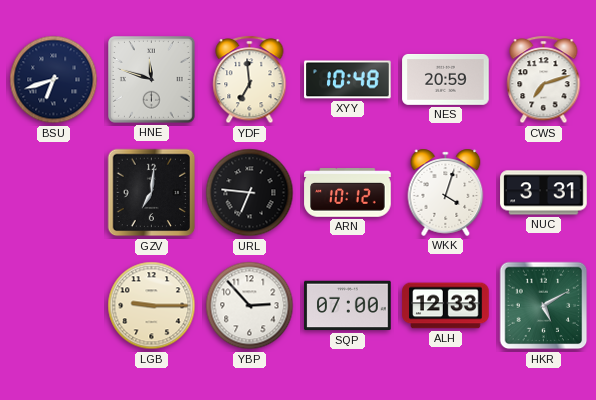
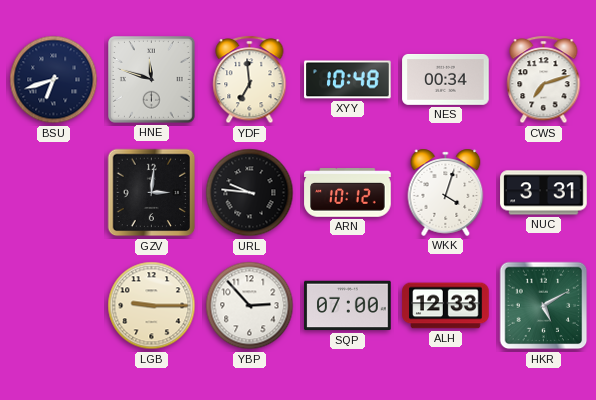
NES: 20:59 -> 00:34
GZV: 7:01 -> 3:01
URL: 6:46 -> 9:46
